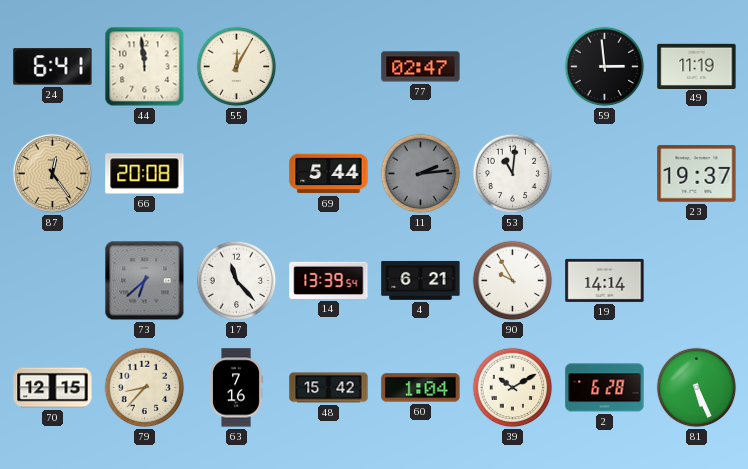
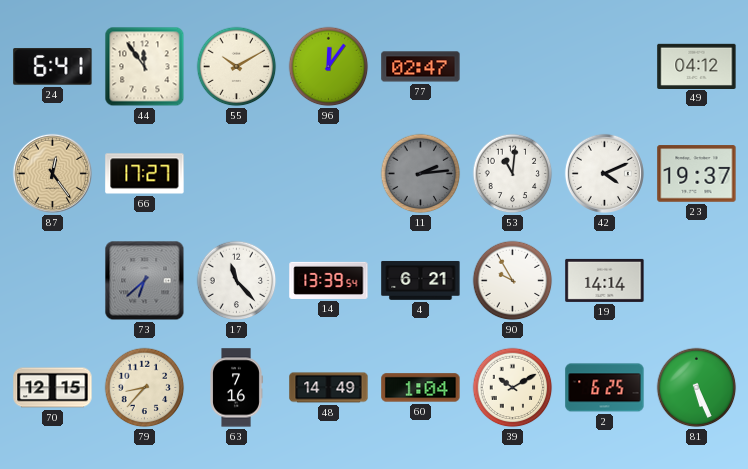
44: 11:59 -> 11:54
55: 12:05 -> 10:10
96: none -> 12:06
59: 2:59 -> none
49: 11:19 -> 04:12
66: 20:08 -> 17:27
69: 5:44 -> none
42: none -> 4:11
48: 15:42 -> 14:49
2: 6:28 -> 6:25
